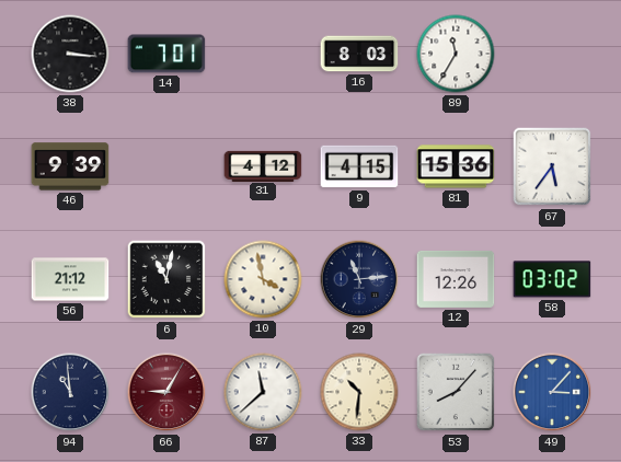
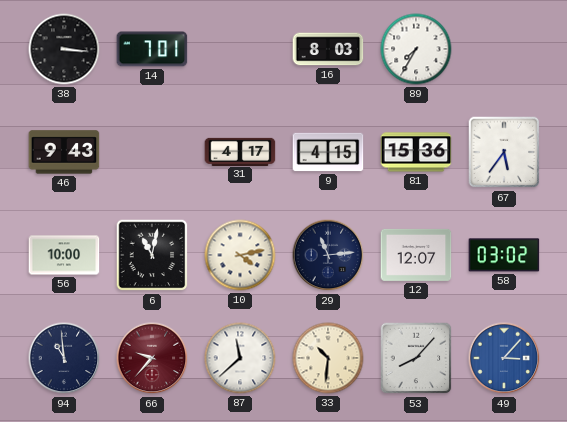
89: 11:35 -> 7:35
46: 9:39 -> 9:43
31: 4:12 -> 4:17
56: 21:12 -> 10:00
10: 3:58 -> 4:13
12: 12:26 -> 12:07
66: 9:05 -> 9:37
